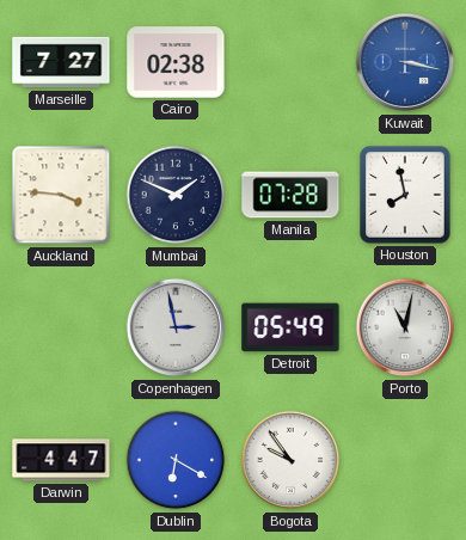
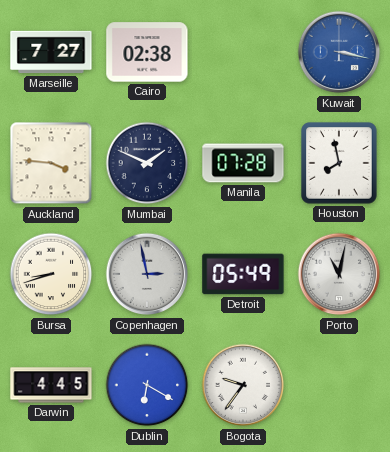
Bursa: none -> 8:42
Darwin: 4:47 -> 4:45
Bogota: 9:54 -> 9:36
